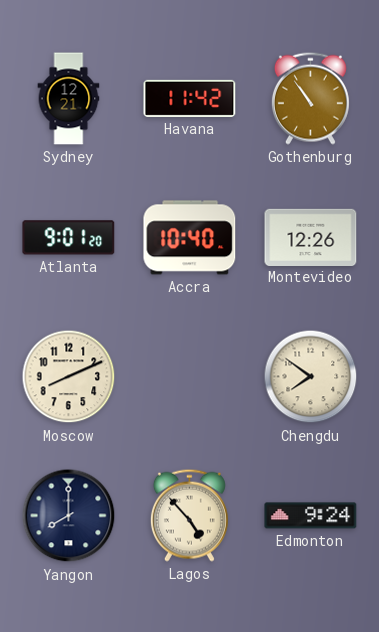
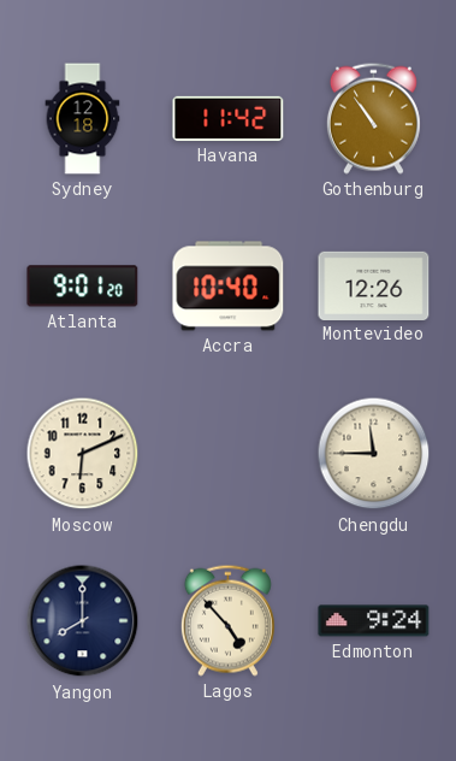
Sydney: 12:21 -> 12:18
Moscow: 8:11 -> 6:11
Chengdu: 7:51 -> 11:45
